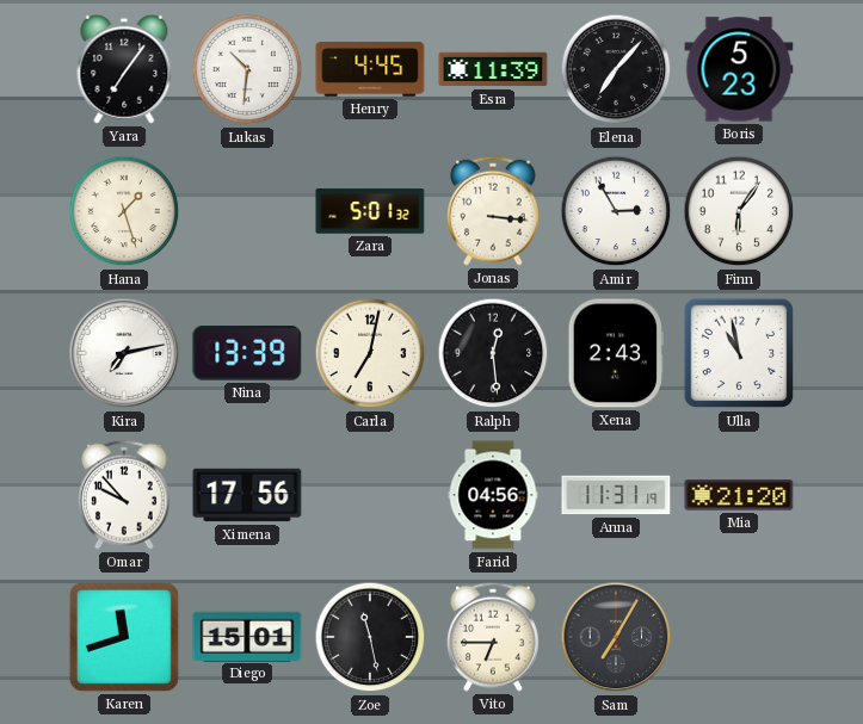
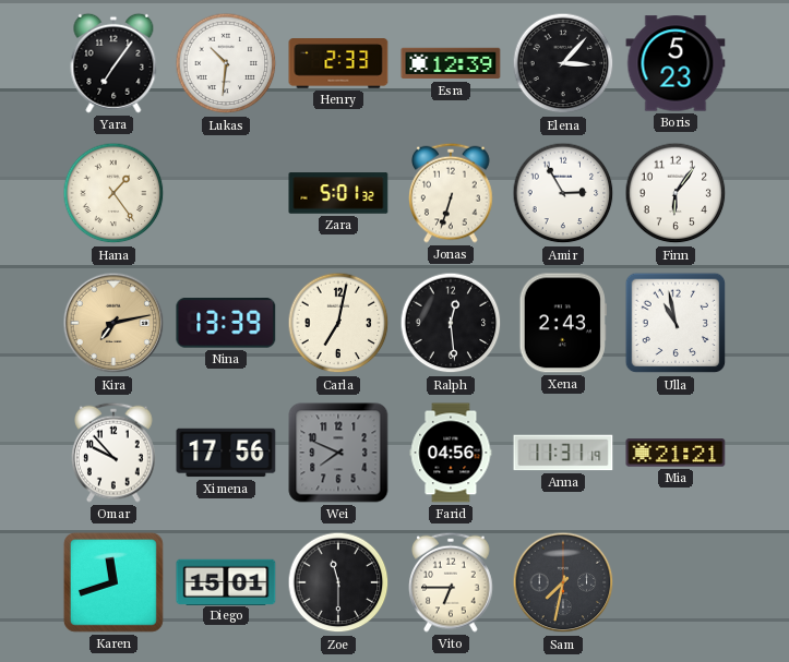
Henry: 4:45 -> 2:33
Esra: 11:39 -> 12:39
Elena: 7:07 -> 3:07
Hana: 1:27 -> 1:24
Jonas: 3:16 -> 6:33
Kira dial: white -> champagne
Wei: none -> 7:49
Mia: 21:20 -> 21:21
Zoe: 11:28 -> 11:30
Sam: 7:05 -> 7:32
